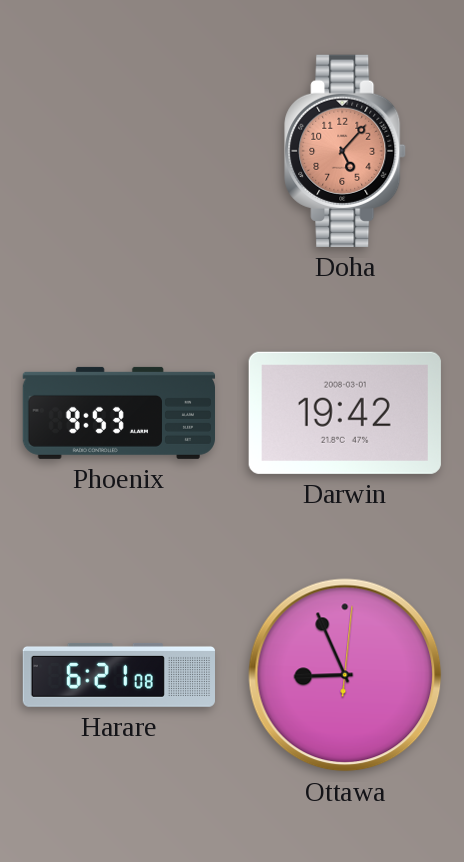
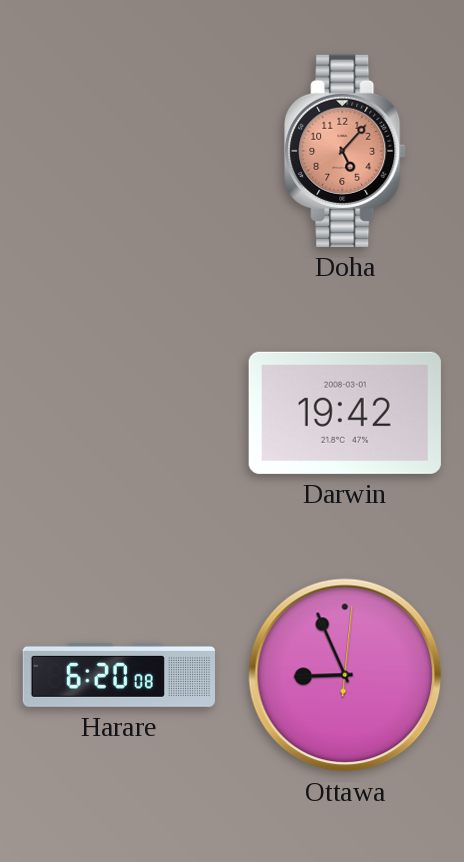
Phoenix: 9:53 -> none
Harare: 6:21 -> 6:20
